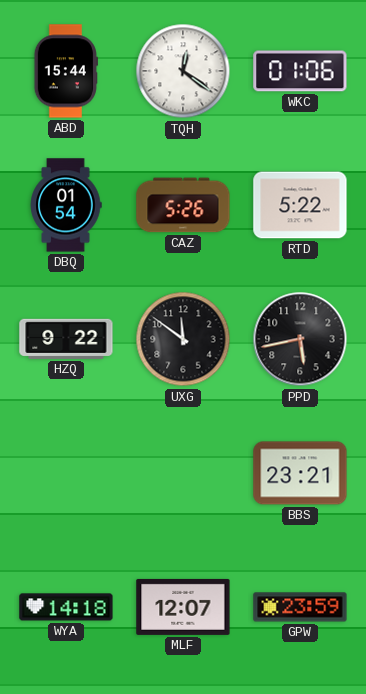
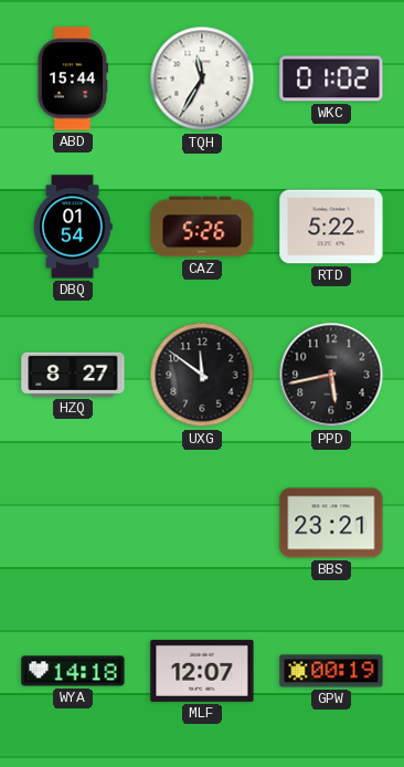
TQH: 12:21 -> 11:35
WKC: 01:06 -> 01:02
HZQ: 9:22 -> 8:27
GPW: 23:59 -> 00:19
